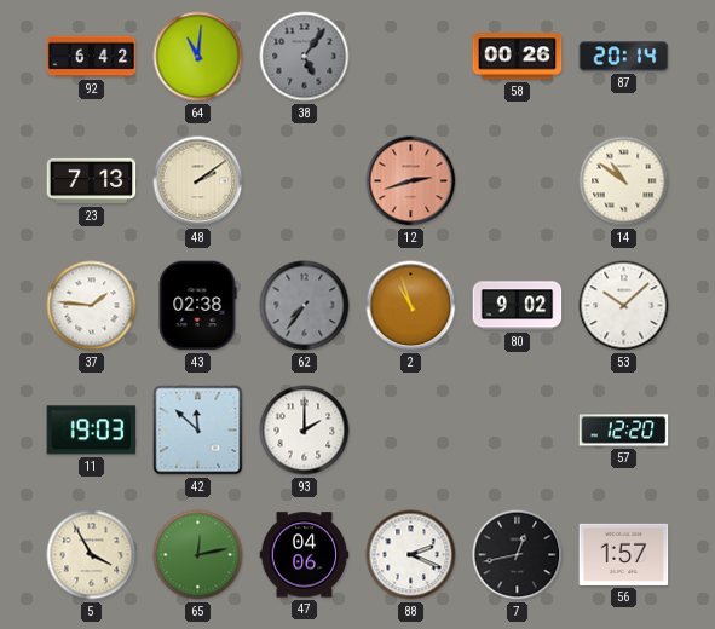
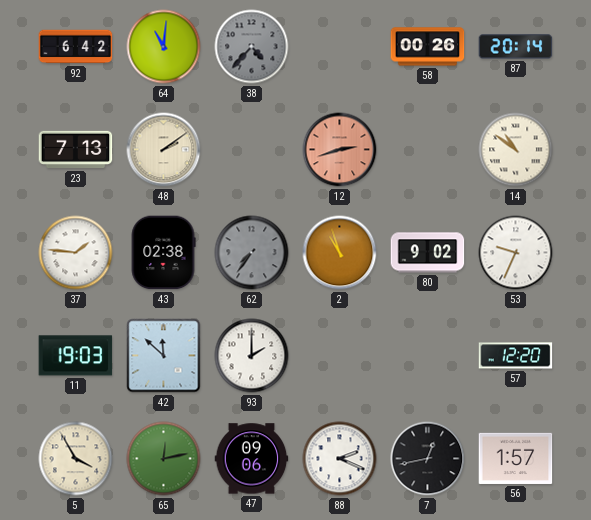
38: 5:06 -> 4:37
53: 10:08 -> 9:34
47: 04:06 -> 09:06
